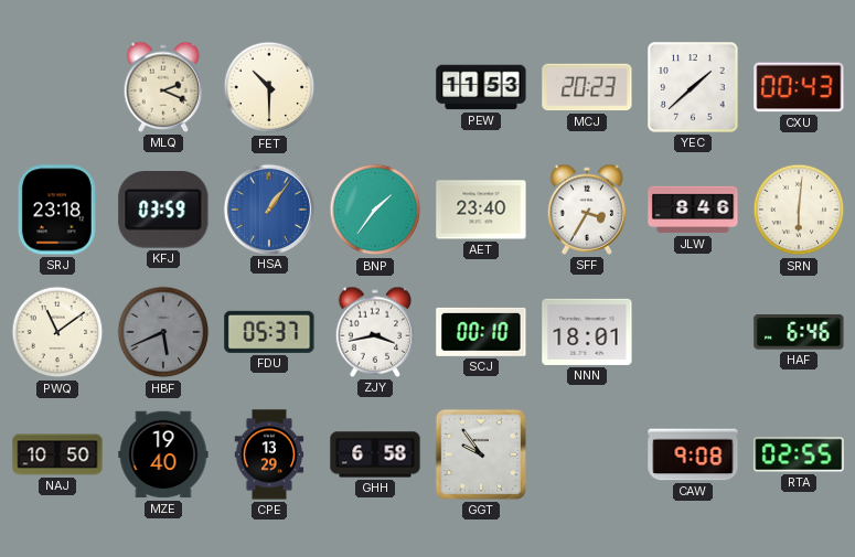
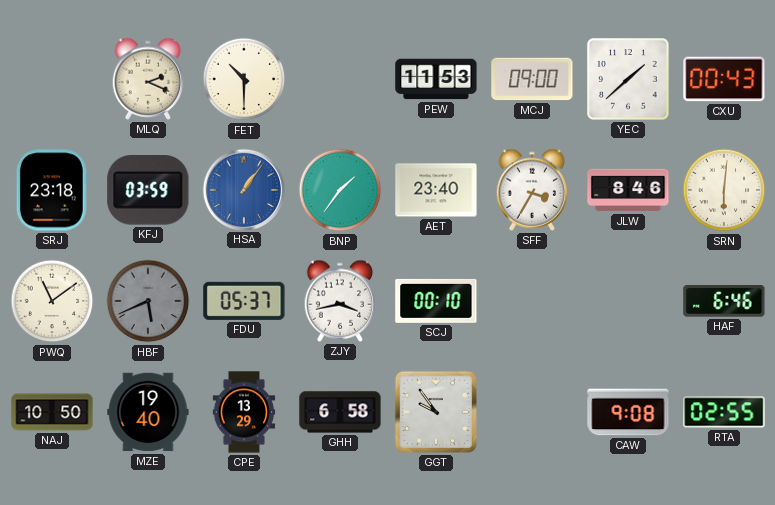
MCJ: 20:23 -> 09:00
NNN: 18:01 -> none
